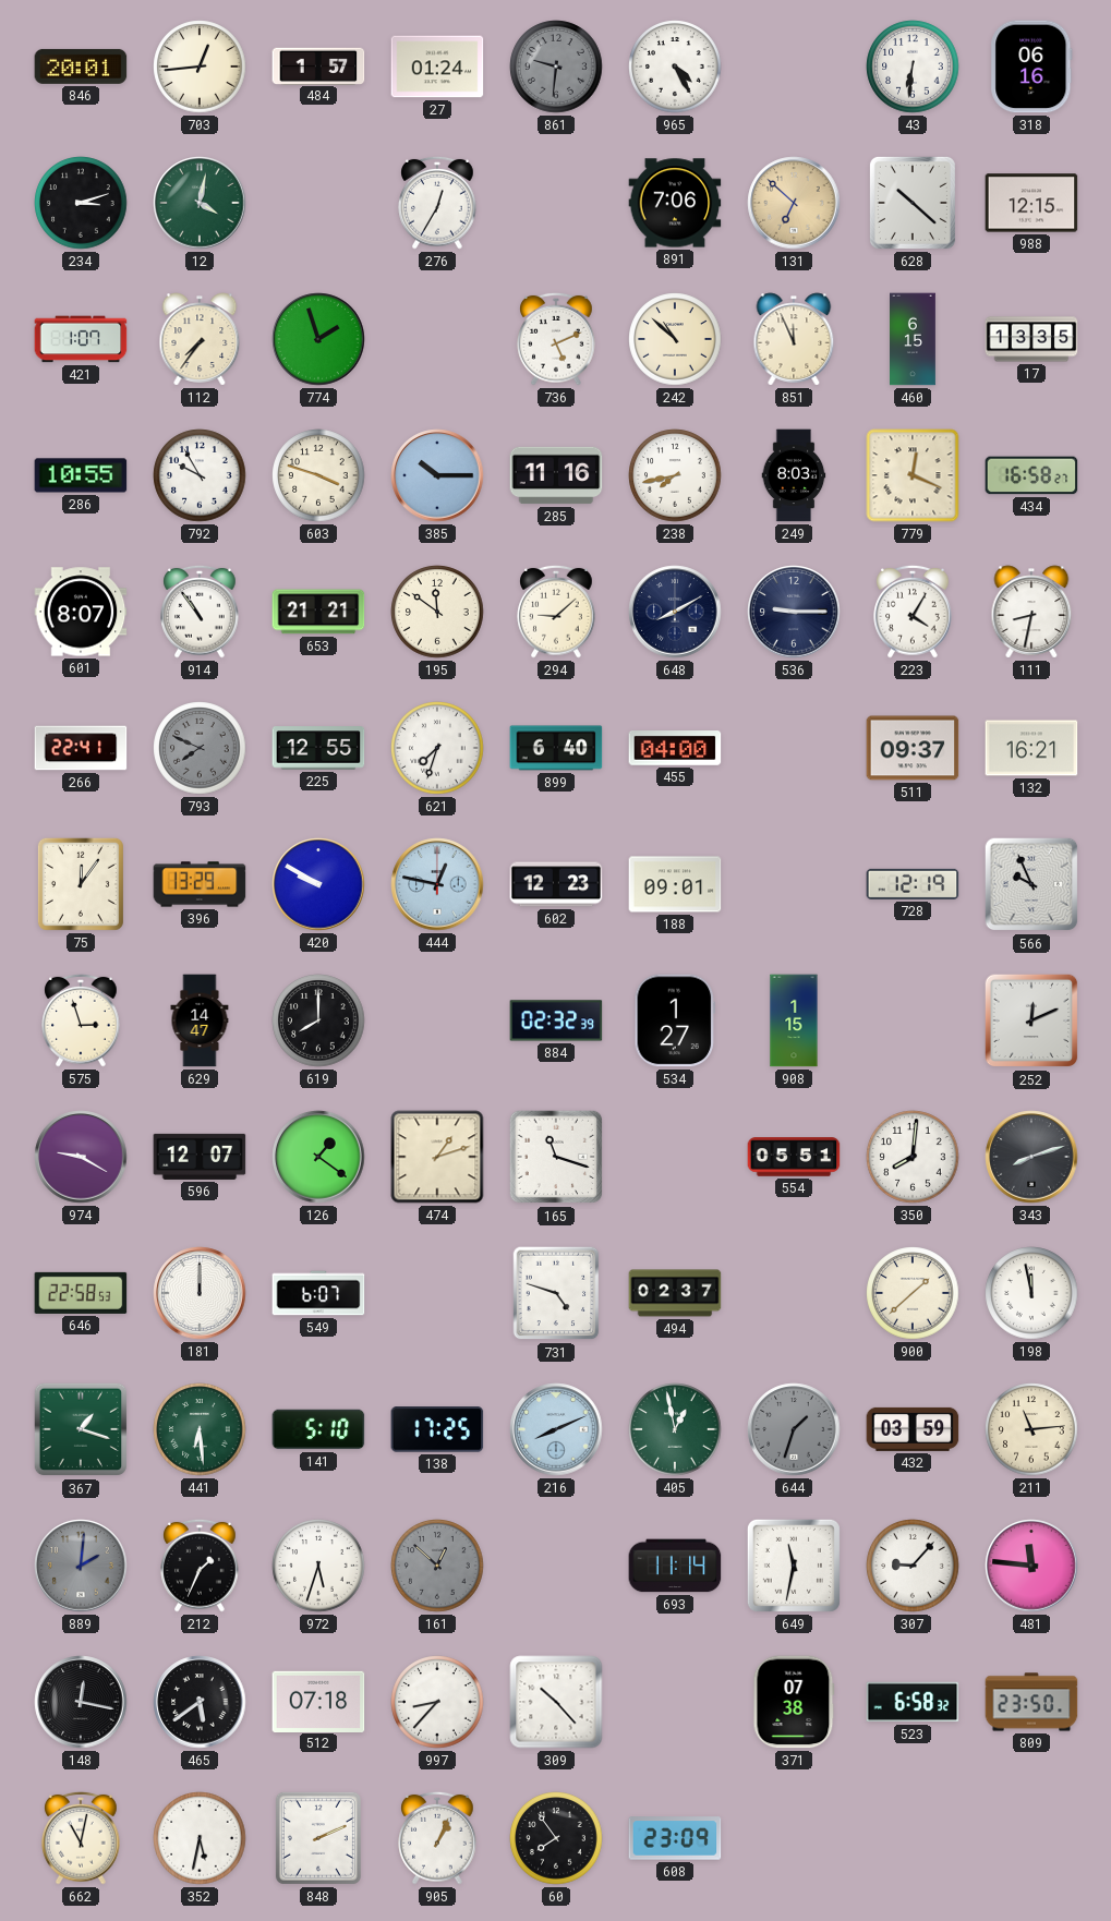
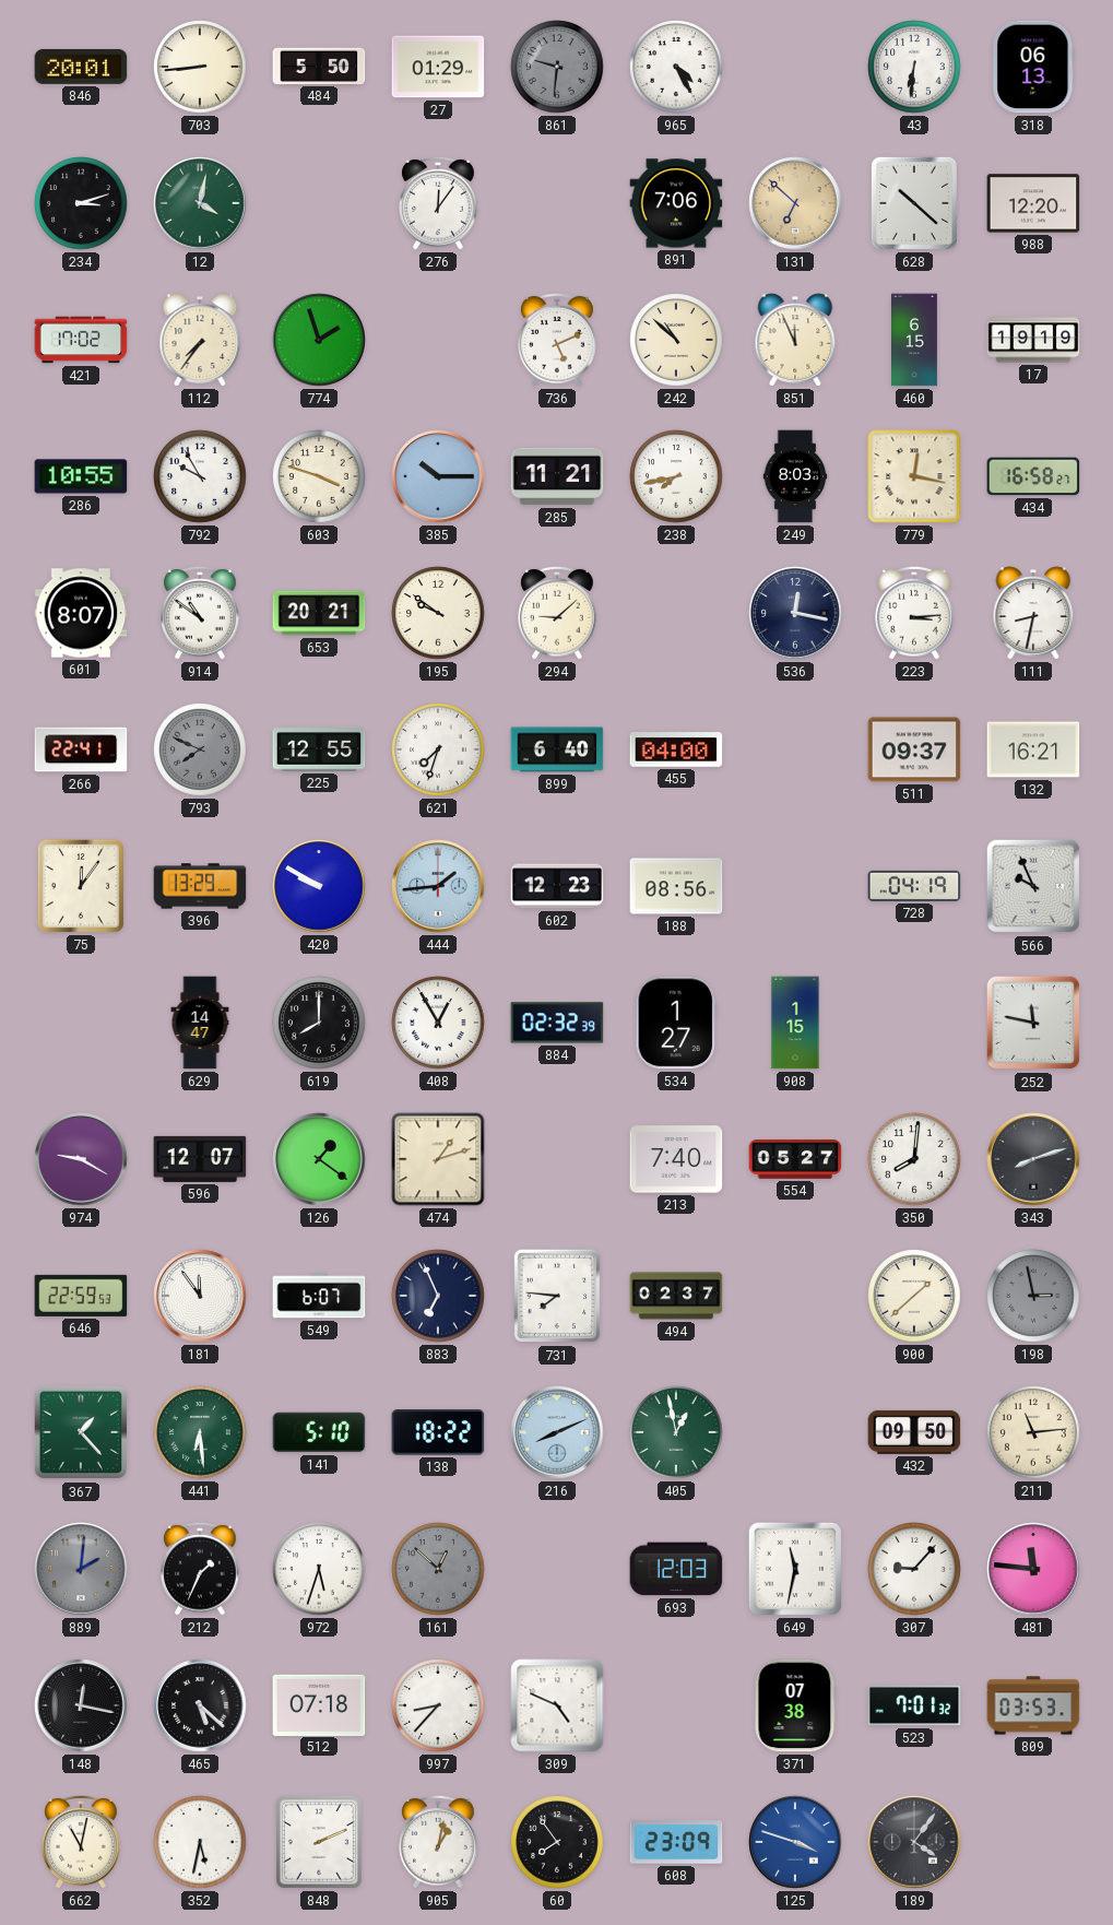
703: 12:44 -> 8:44
484: 1:57 -> 5:50
27: 01:24 -> 01:29
318: 06:16 -> 06:13
276: 12:35 -> 12:06
988: 12:15 -> 12:20
421: 1:07 -> 17:02
17: 13:35 -> 19:19
285: 11:16 -> 11:21
779: 12:19 -> 12:17
914: 10:54 -> 10:51
653: 21:21 -> 20:21
195: 11:51 -> 9:51
648: 8:10 -> none
536: 9:15 -> 12:17
223: 4:05 -> 3:14
444: 12:47 -> 1:44
188: 09:01 -> 08:56
728: 12:19 -> 04:19
575: 2:57 -> none
408: none -> 12:55
252: 12:11 -> 11:47
165: 11:18 -> none
213: none -> 7:40
554: 05:51 -> 05:27
646: 22:58 -> 22:59
181: 12:00 -> 11:54
883: none -> 6:56
731: 4:48 -> 7:46
198: 11:58 -> 2:58
198 dial: white -> grey
367: 1:18 -> 1:23
138: 17:25 -> 18:22
644: 1:33 -> none
432: 03:59 -> 09:50
693: 11:14 -> 12:03
465: 5:39 -> 5:22
309: 10:23 -> 4:49
523: 6:58 -> 7:01
809: 23:50 -> 03:53
905: 1:04 -> 1:02
125: none -> 3:48
189: none -> 4:06
